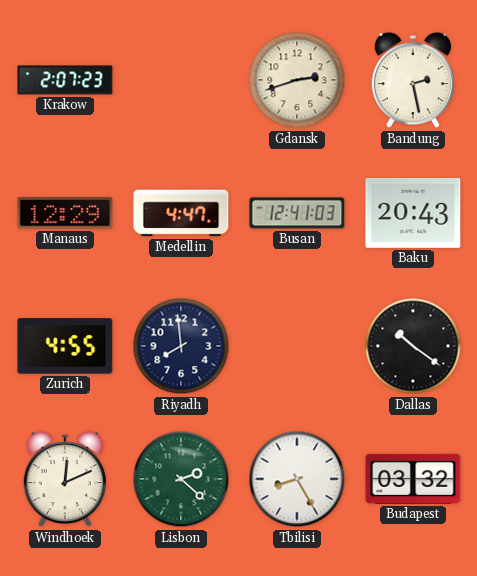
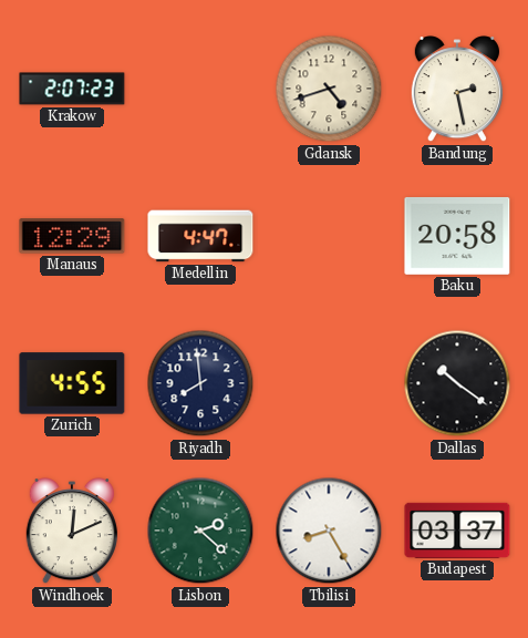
Gdansk: 2:42 -> 4:42
Busan: 12:41 -> none
Baku: 20:43 -> 20:58
Budapest: 03:32 -> 03:37
